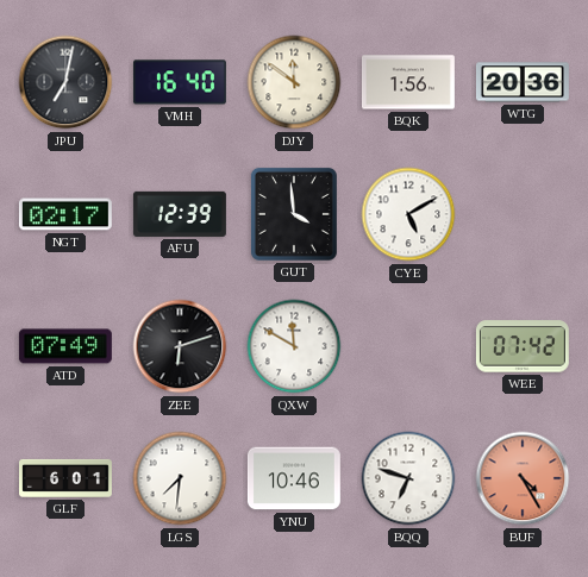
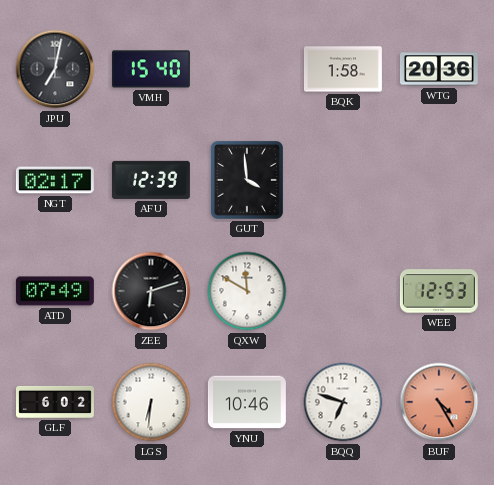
VMH: 16:40 -> 15:40
DJY: 11:51 -> none
BQK: 1:56 -> 1:58
CYE: 5:10 -> none
WEE: 07:42 -> 12:53
GLF: 6:01 -> 6:02
LGS: 7:31 -> 6:31
